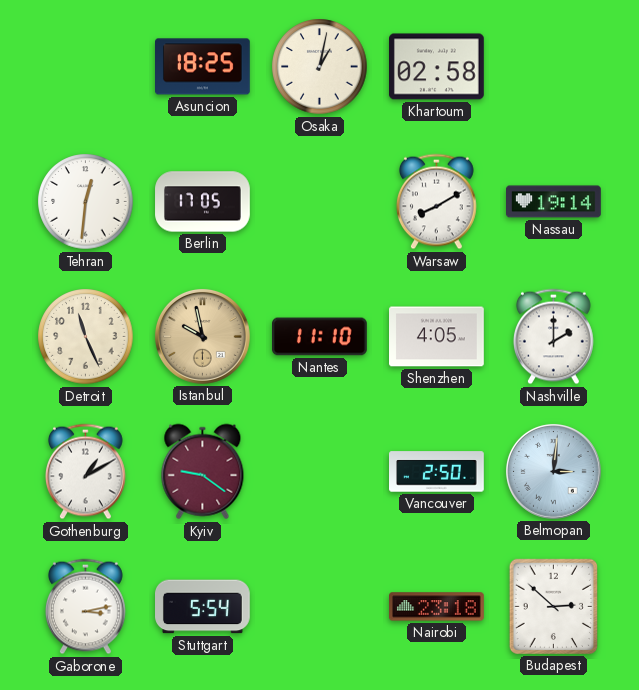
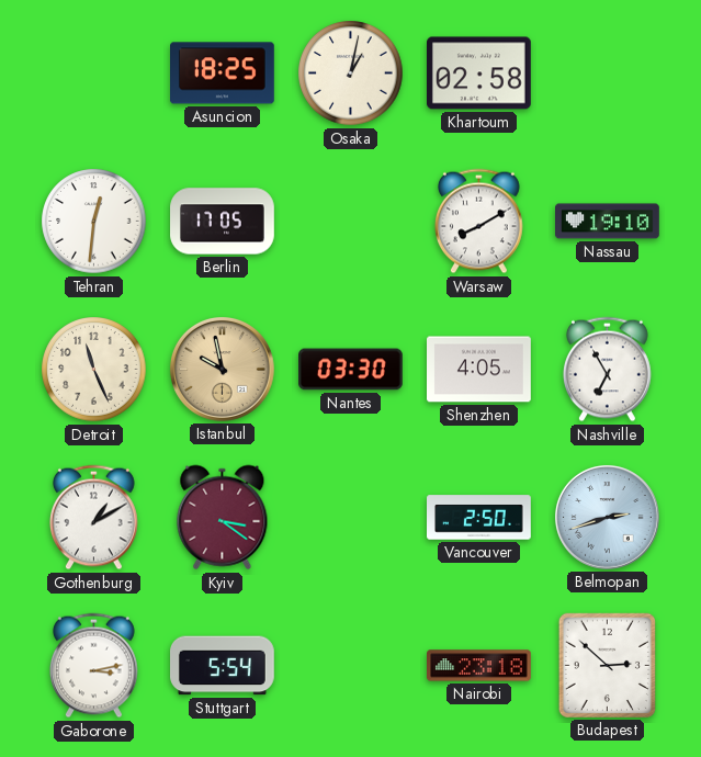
Nassau: 19:14 -> 19:10
Nantes: 11:10 -> 03:30
Nashville: 2:00 -> 6:55
Kyiv: 9:21 -> 3:21
Belmopan: 3:01 -> 2:42
